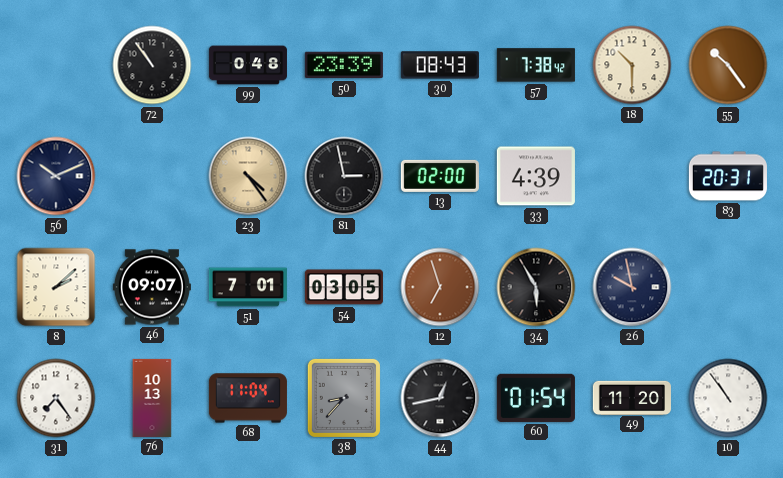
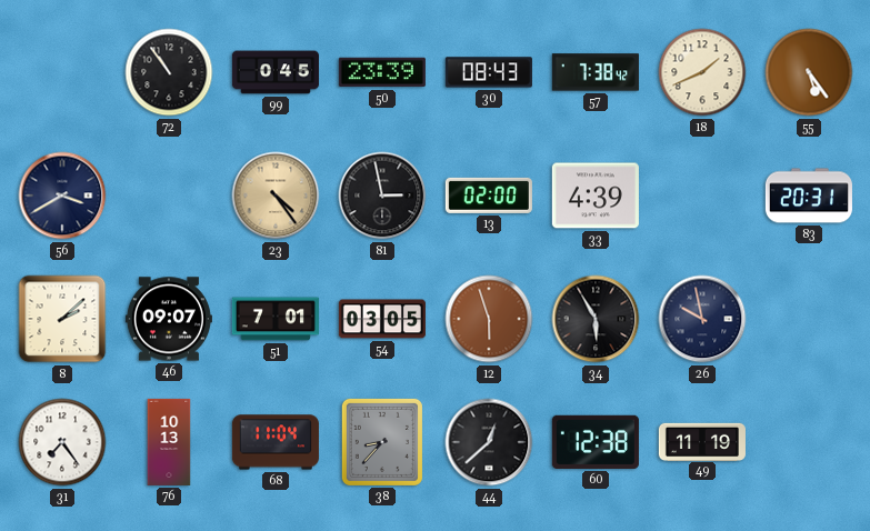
99: 0:48 -> 0:45
18: 10:30 -> 1:41
55: 10:24 -> 5:24
56: 10:11 -> 3:40
12: 6:57 -> 5:57
44: 12:43 -> 12:38
60: 01:54 -> 12:38
49: 11:20 -> 11:19
10: 10:54 -> none
